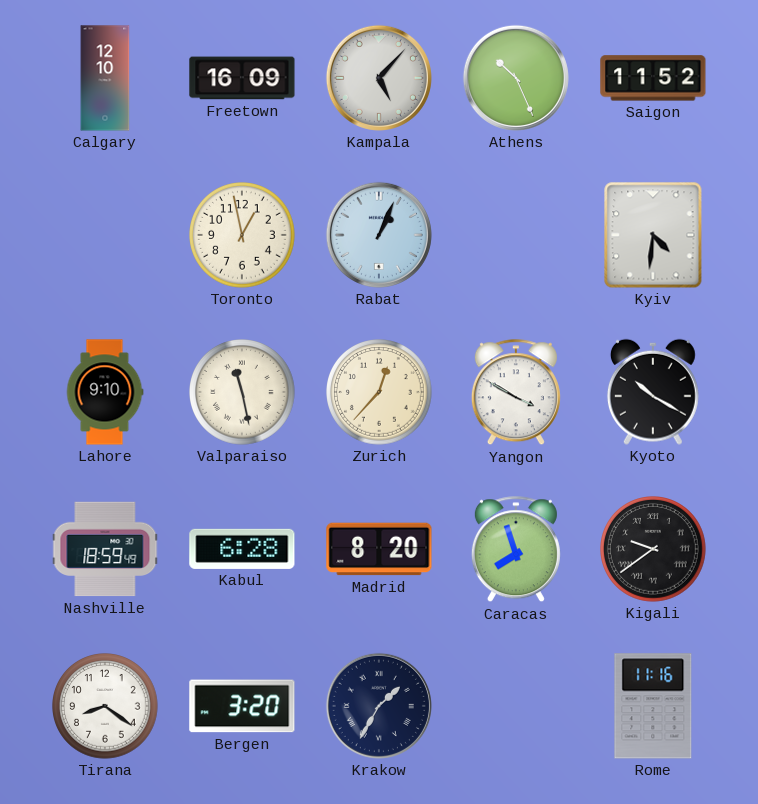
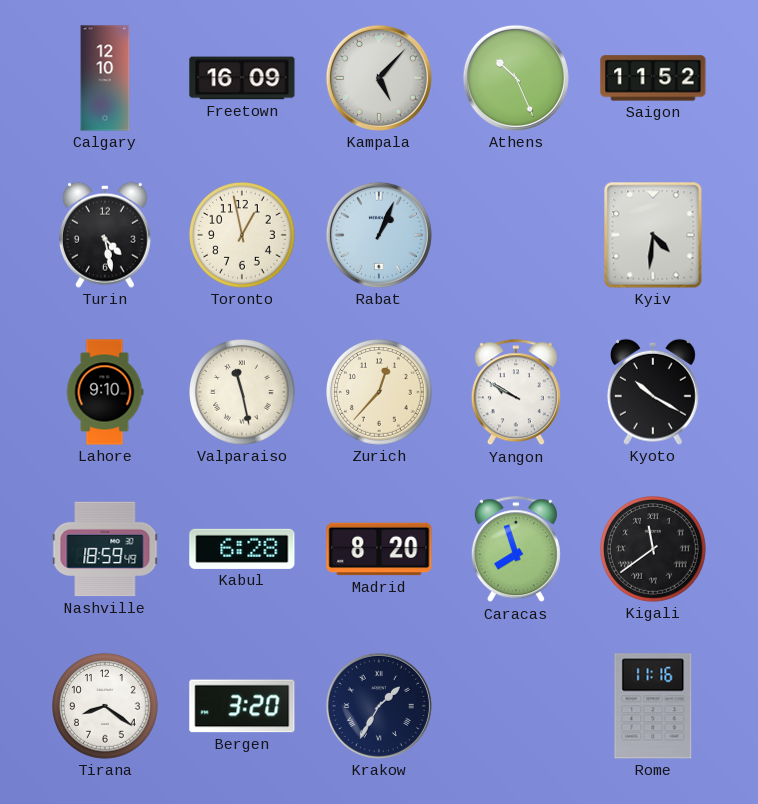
Turin: none -> 4:28
Yangon: 3:50 -> 9:50
Kigali: 9:39 -> 11:39
